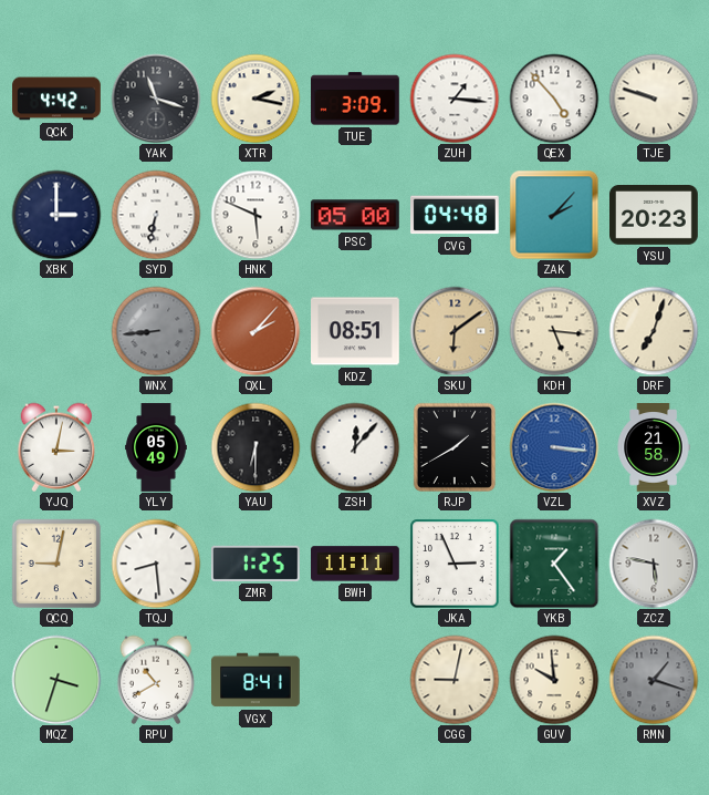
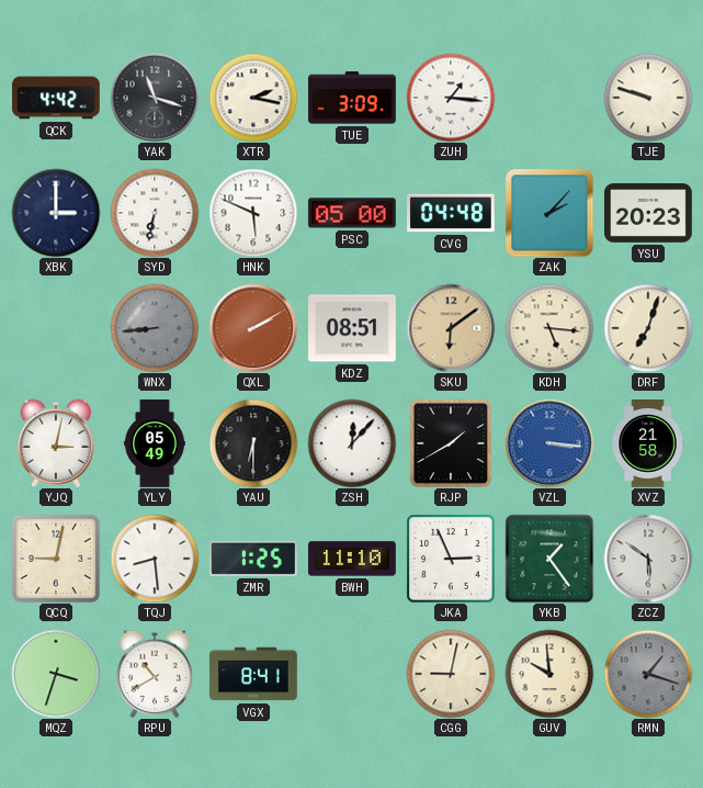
QEX: 4:53 -> none
QXL: 2:07 -> 2:10
BWH: 11:11 -> 11:10
ZCZ: 5:47 -> 5:51
